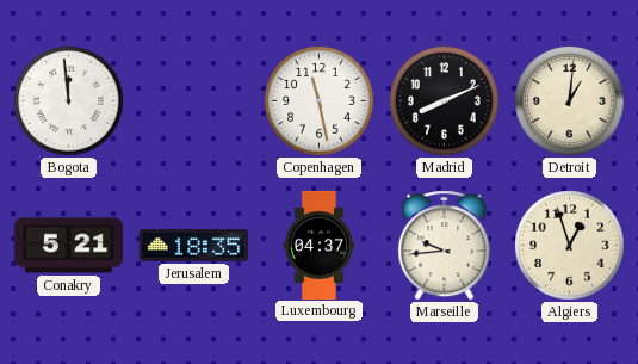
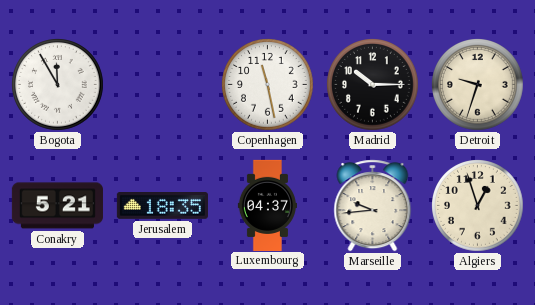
Bogota: 11:59 -> 11:55
Madrid: 8:11 -> 10:15
Detroit: 1:01 -> 9:33
